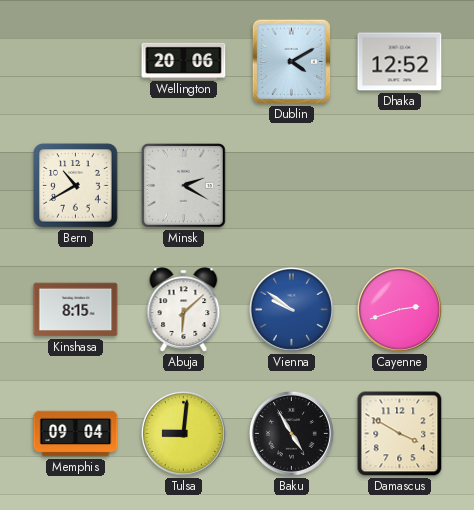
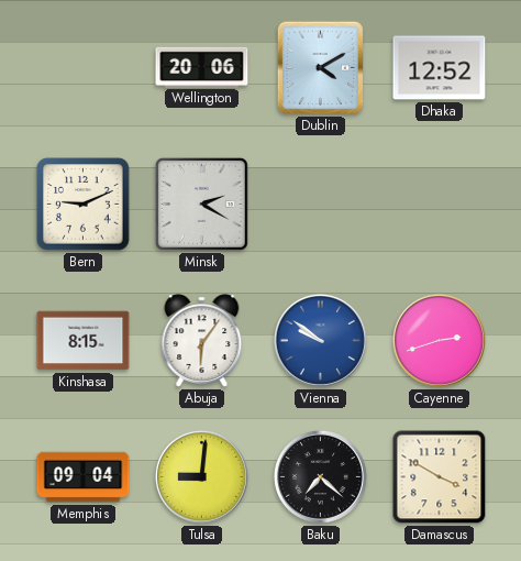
Bern: 10:40 -> 9:11
Abuja: 6:08 -> 6:06
Baku: 4:55 -> 7:22
